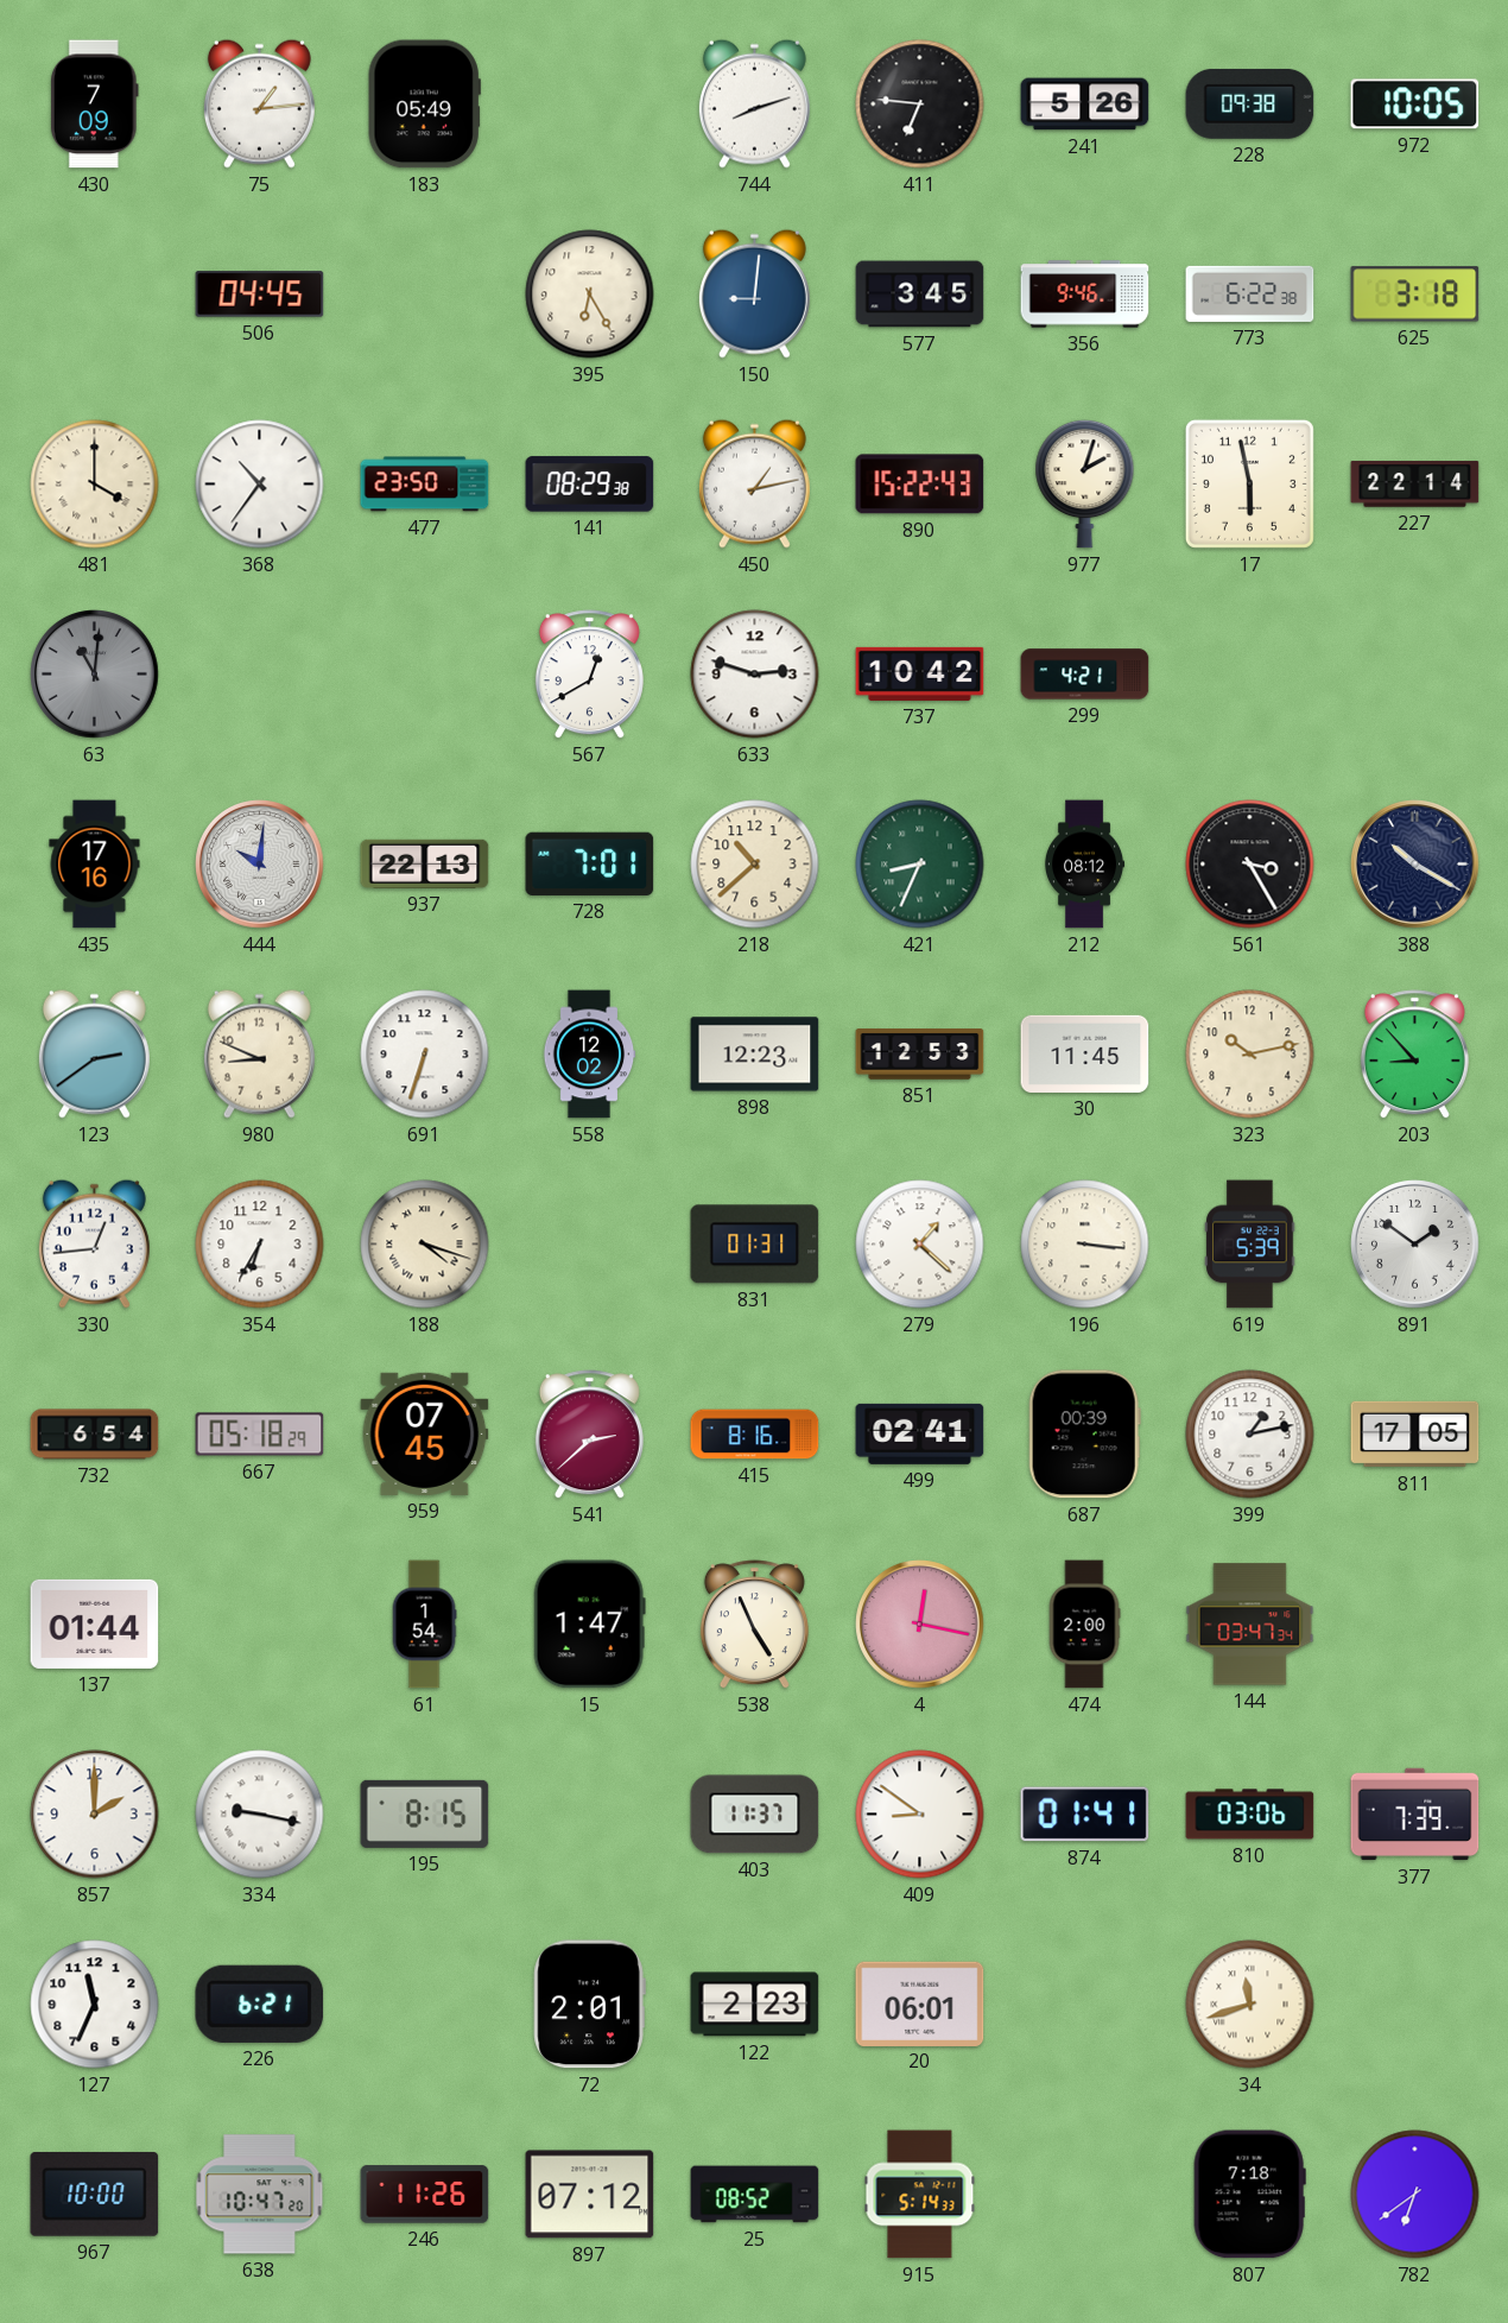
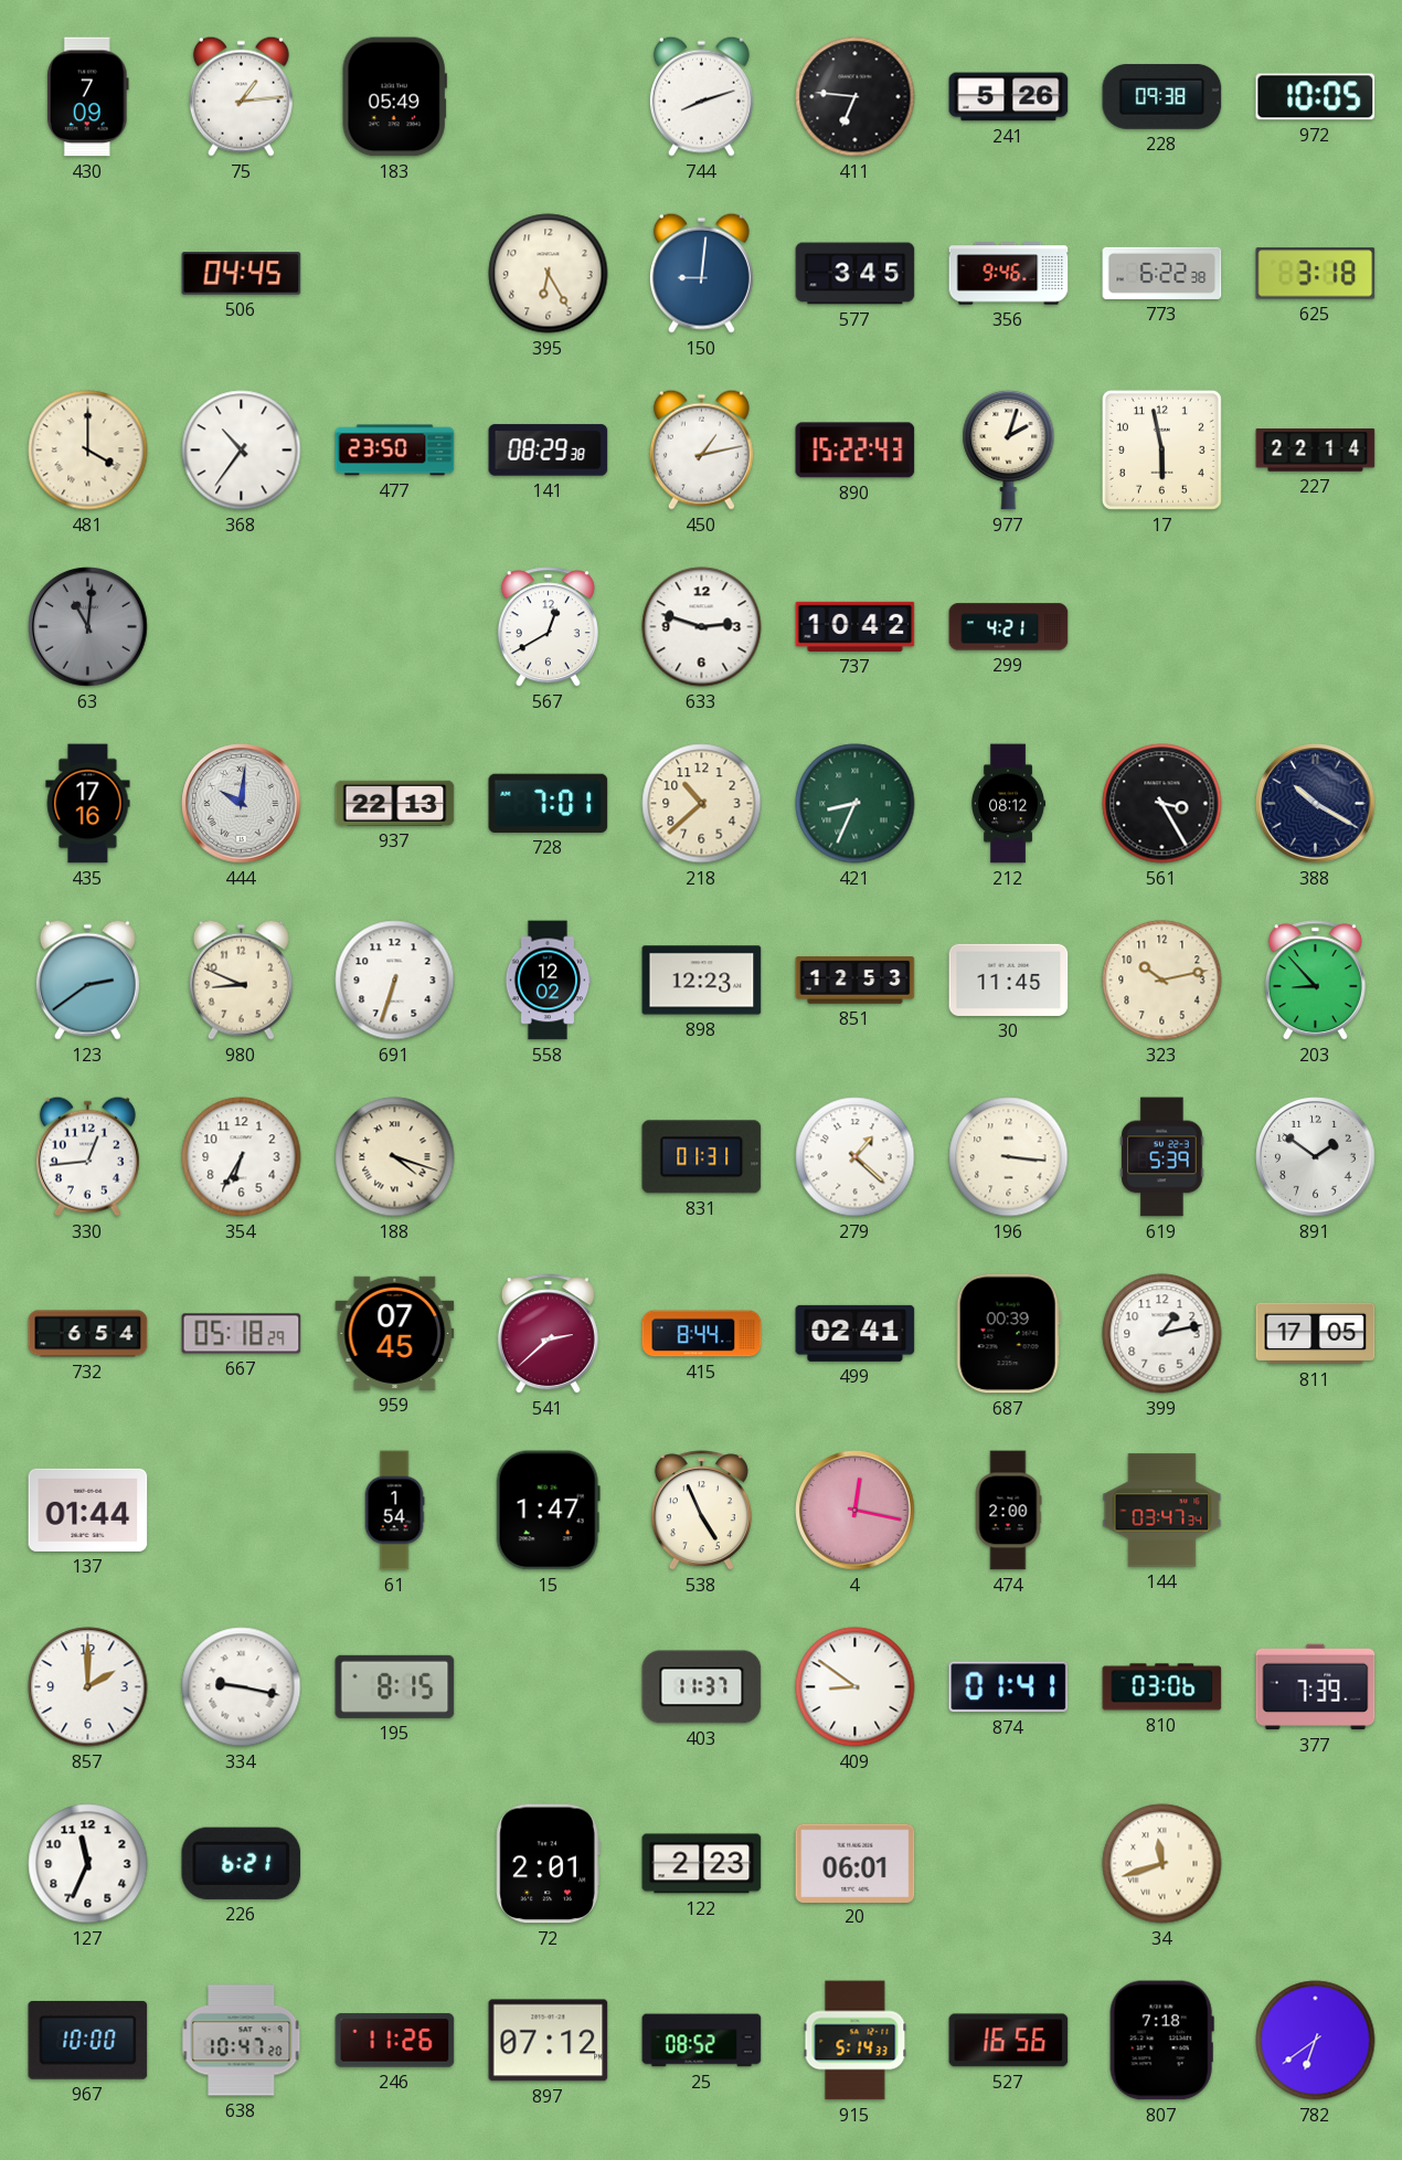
415: 8:16 -> 8:44
527: none -> 16:56
